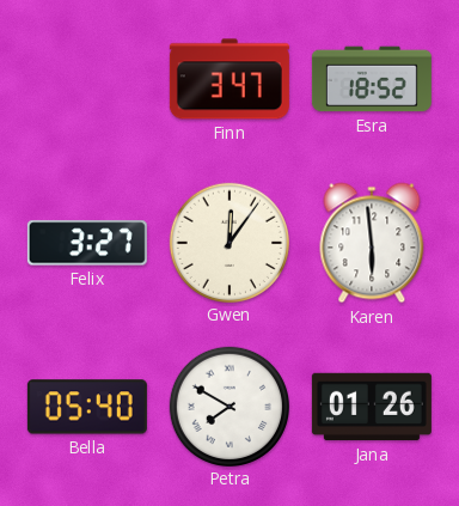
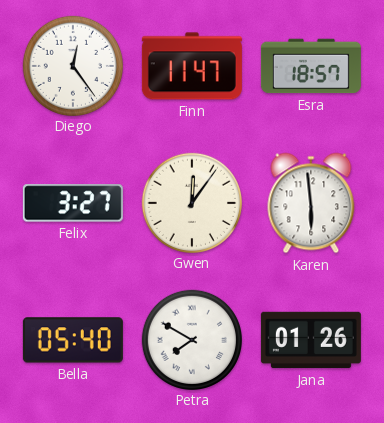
Diego: none -> 12:24
Finn: 3:47 -> 11:47
Esra: 18:52 -> 18:57
